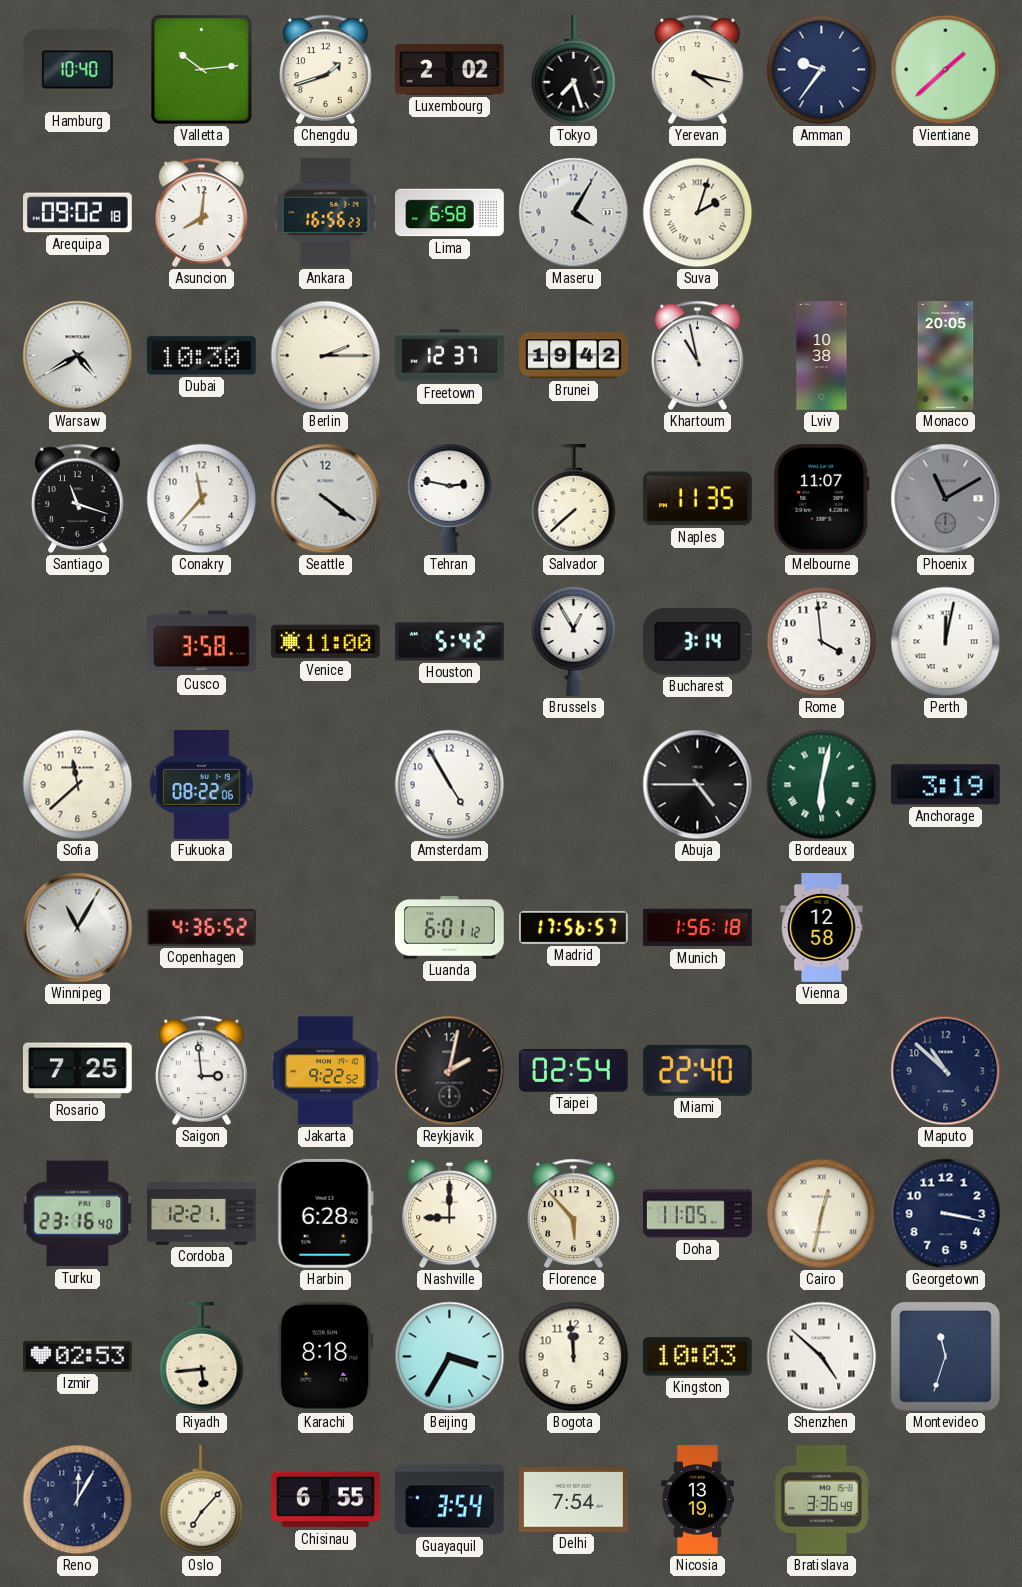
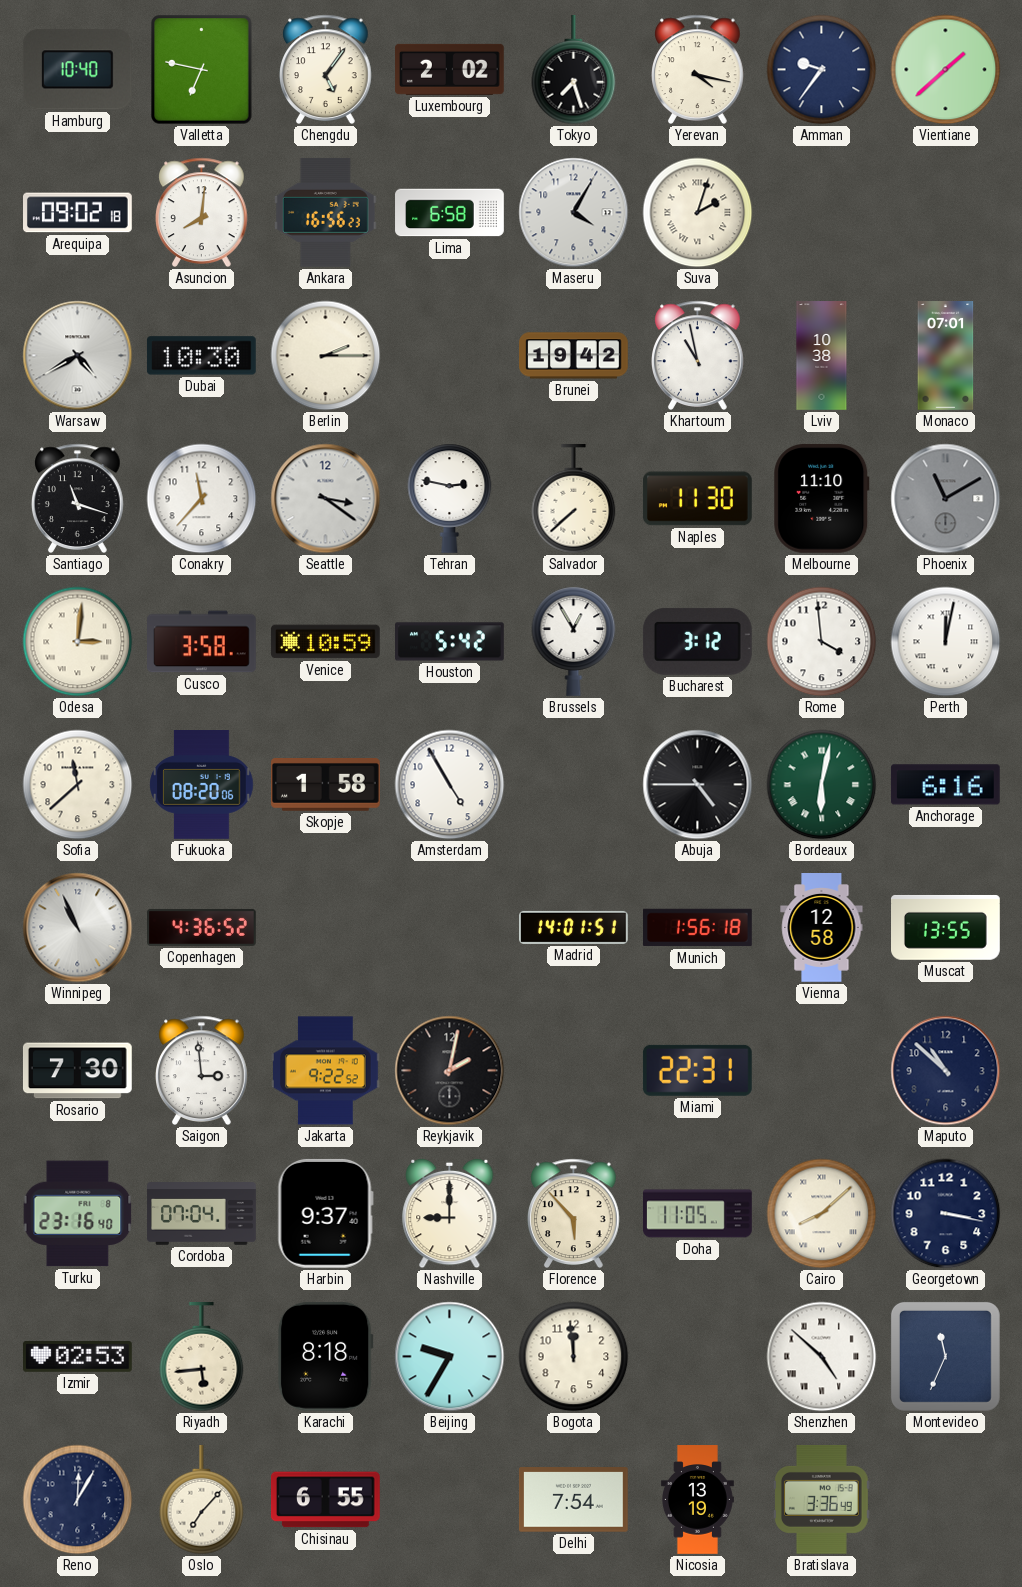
Valletta: 10:14 -> 6:47
Chengdu: 1:42 -> 5:06
Freetown: 12:37 -> none
Monaco: 20:05 -> 07:01
Seattle: 4:21 -> 3:21
Naples: 11:35 -> 11:30
Melbourne: 11:07 -> 11:10
Odesa: none -> 3:01
Venice: 11:00 -> 10:59
Bucharest: 3:14 -> 3:12
Fukuoka: 08:22 -> 08:20
Skopje: none -> 1:58
Anchorage: 3:19 -> 6:16
Winnipeg: 11:05 -> 10:56
Luanda: 6:01 -> none
Madrid: 17:56 -> 14:01
Muscat: none -> 13:55
Rosario: 7:25 -> 7:30
Taipei: 02:54 -> none
Miami: 22:40 -> 22:31
Cordoba: 12:21 -> 07:04
Harbin: 6:28 -> 9:37
Cairo: 12:32 -> 8:08
Beijing: 3:35 -> 9:35
Kingston: 10:03 -> none
Montevideo: 11:33 -> 11:34
Guayaquil: 3:54 -> none
